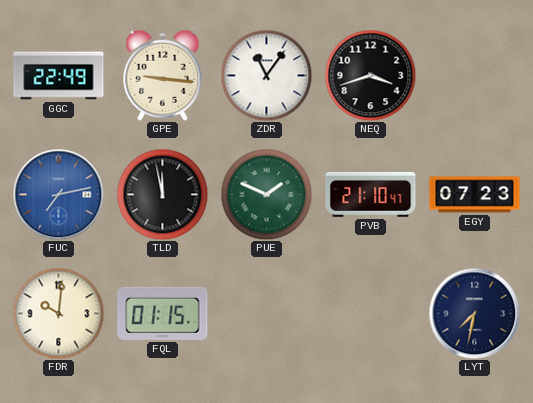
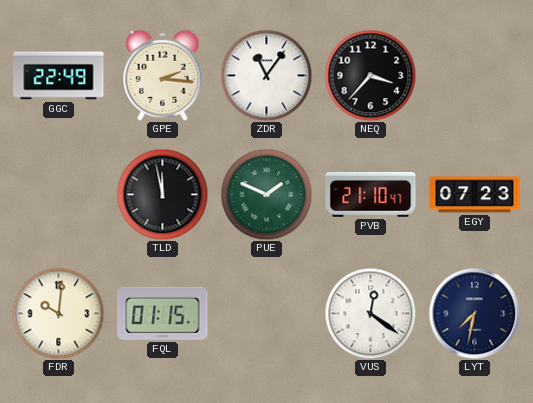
GPE: 9:16 -> 2:16
NEQ: 3:42 -> 3:37
FUC: 7:13 -> none
VUS: none -> 12:21
